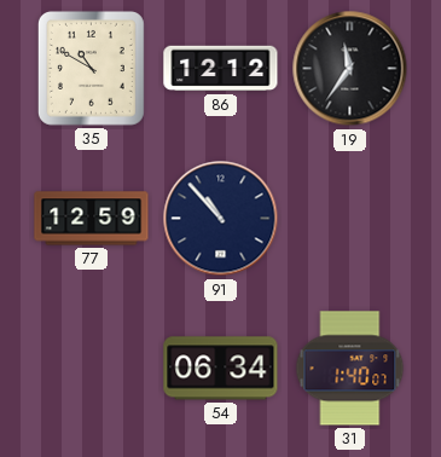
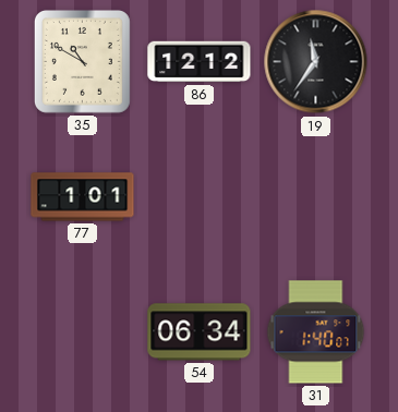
77: 12:59 -> 1:01
91: 10:53 -> none
